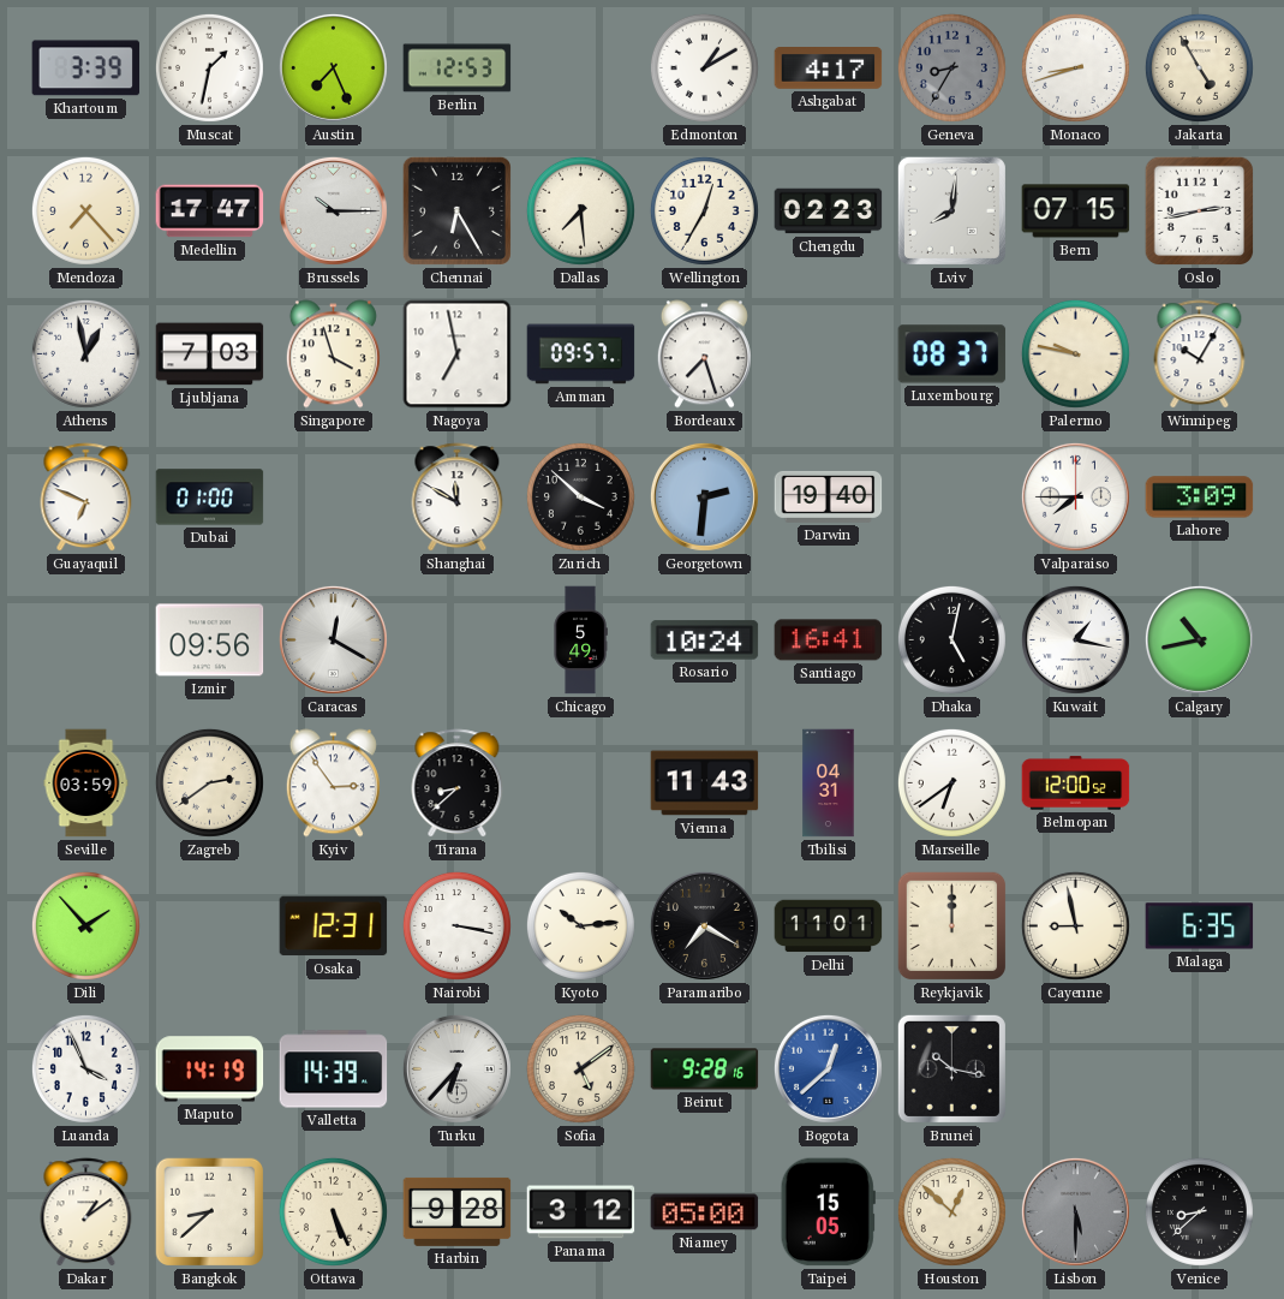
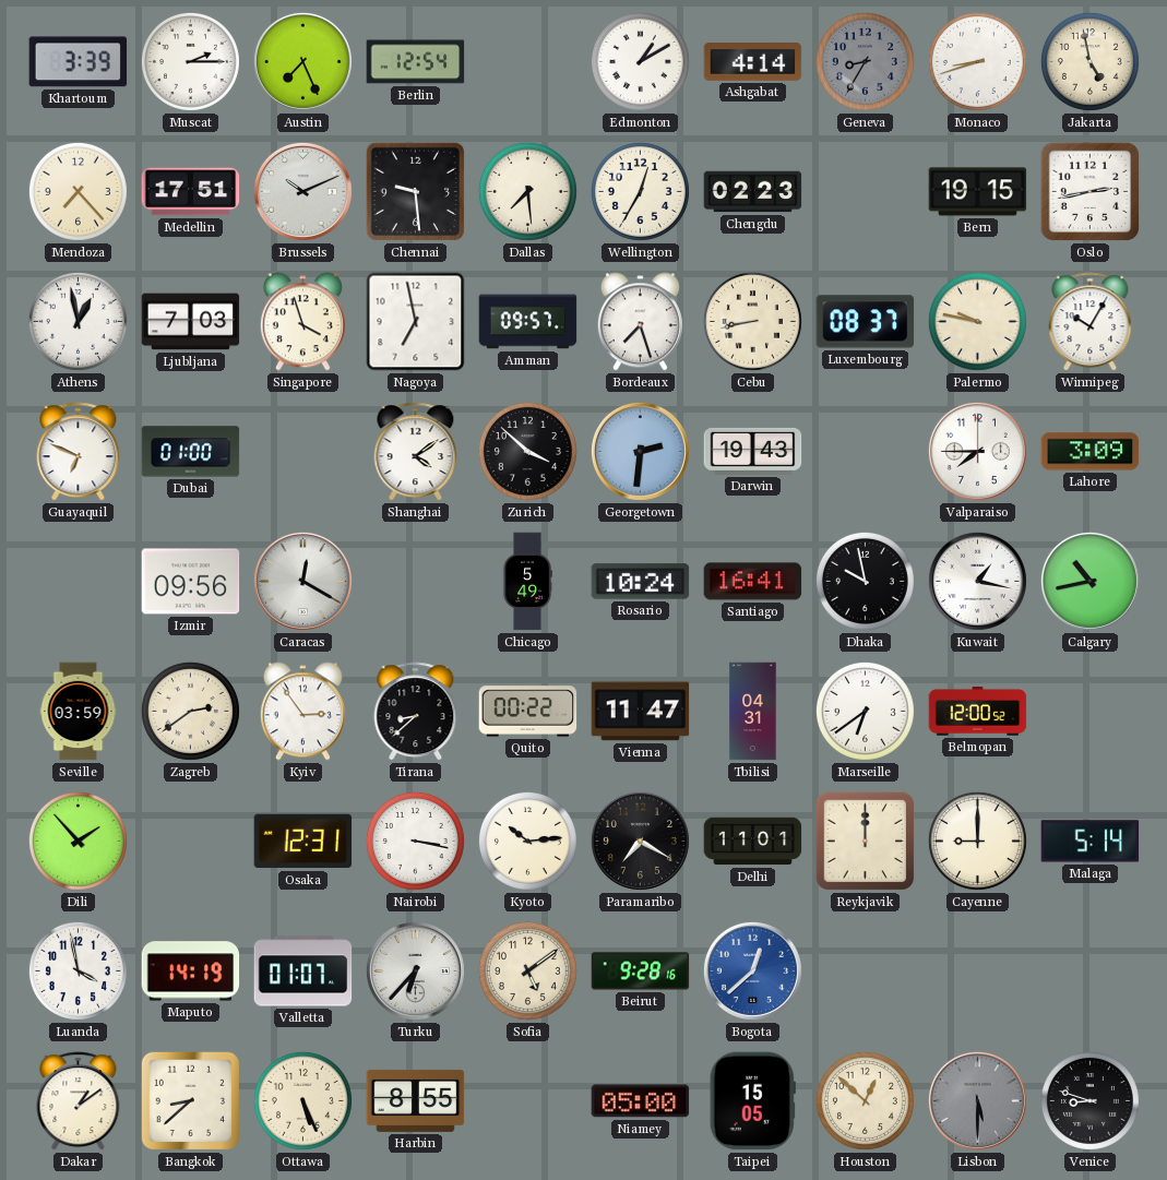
Muscat: 1:32 -> 2:15
Berlin: 12:53 -> 12:54
Ashgabat: 4:17 -> 4:14
Jakarta: 4:55 -> 4:58
Medellin: 17:47 -> 17:51
Brussels: 10:15 -> 10:11
Chennai: 6:25 -> 9:29
Lviv: 8:01 -> none
Bern: 07:15 -> 19:15
Cebu: none -> 8:43
Shanghai: 11:50 -> 4:09
Darwin: 19:40 -> 19:43
Dhaka: 5:02 -> 9:58
Quito: none -> 00:22
Vienna: 11:43 -> 11:47
Cayenne: 8:58 -> 9:00
Malaga: 6:35 -> 5:14
Luanda: 3:56 -> 3:58
Valletta: 14:39 -> 01:07
Brunei: 10:17 -> none
Harbin: 9:28 -> 8:55
Panama: 3:12 -> none
Venice: 8:38 -> 8:48
